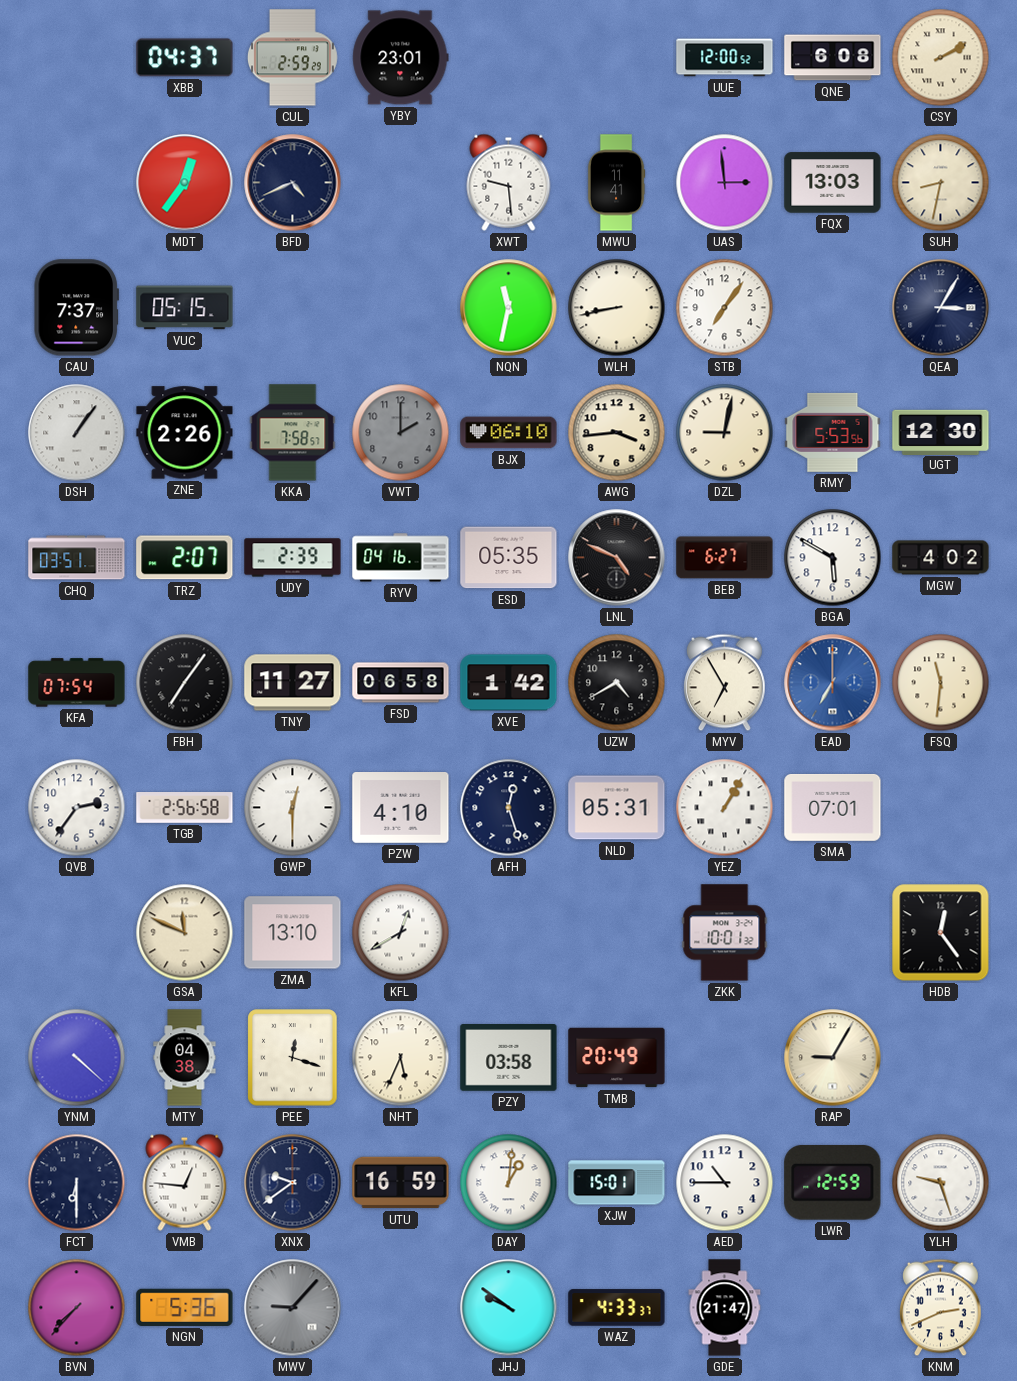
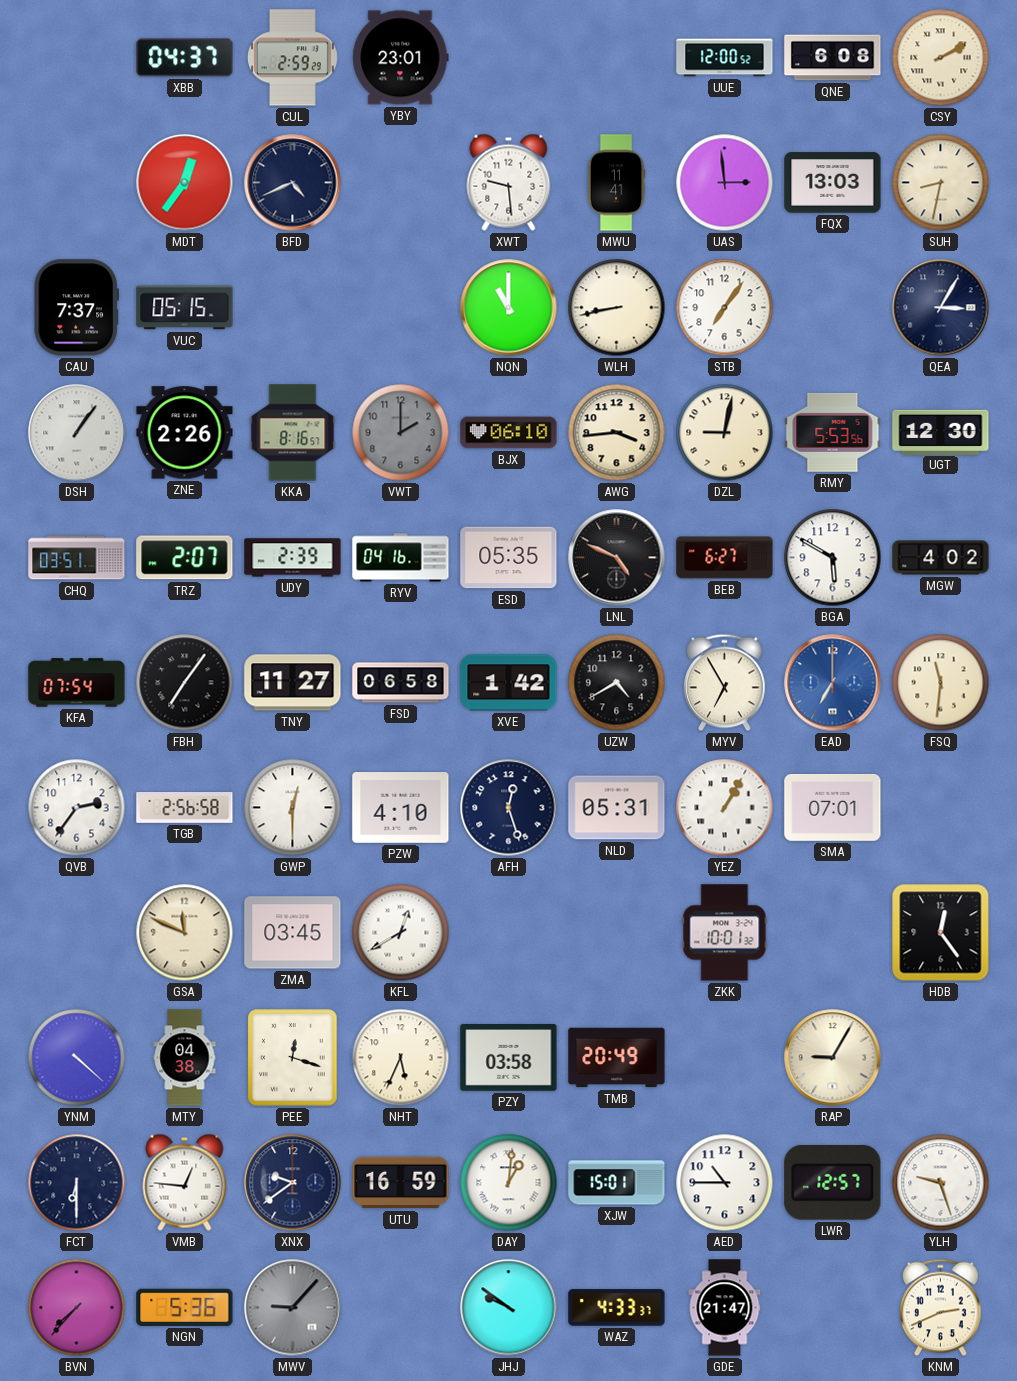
NQN: 11:32 -> 11:00
KKA: 7:58 -> 8:16
ZMA: 13:10 -> 03:45
LWR: 12:59 -> 12:57
